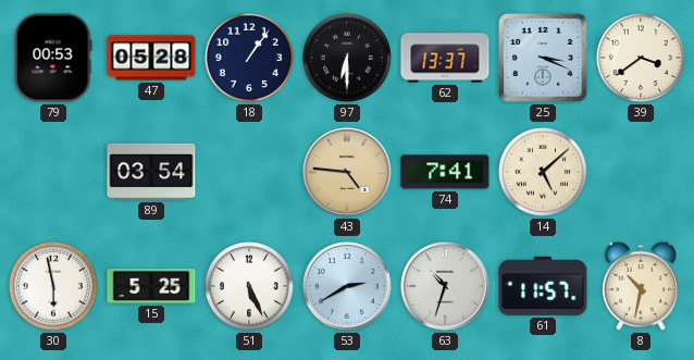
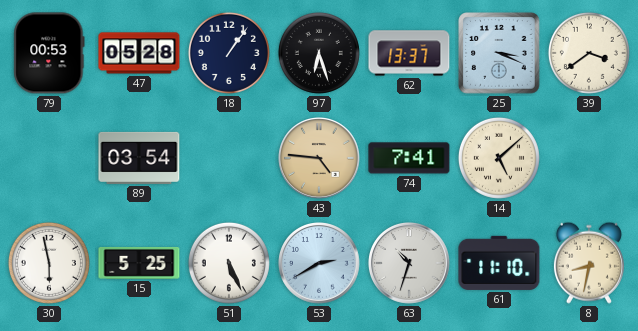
97: 6:30 -> 6:27
61: 11:57 -> 11:10
8: 10:32 -> 8:32
